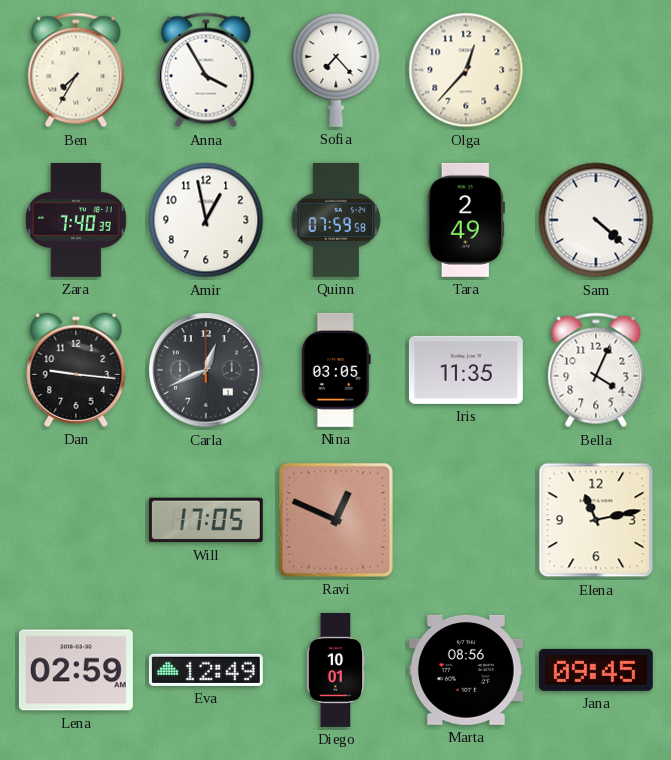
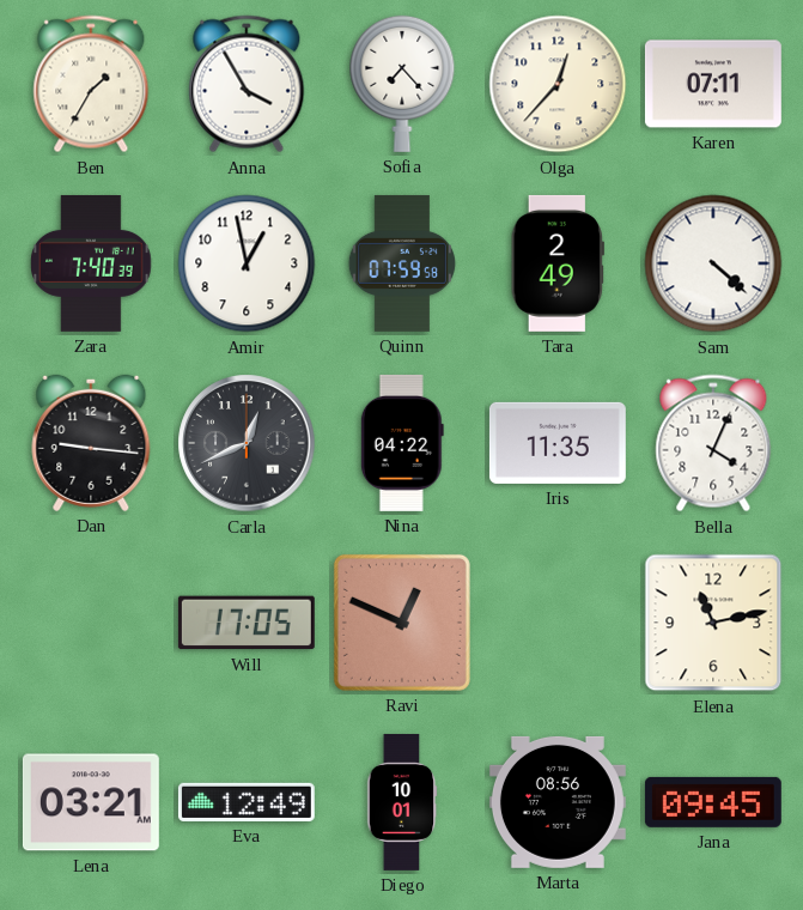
Ben: 7:35 -> 1:35
Karen: none -> 07:11
Nina: 03:05 -> 04:22
Lena: 02:59 -> 03:21
